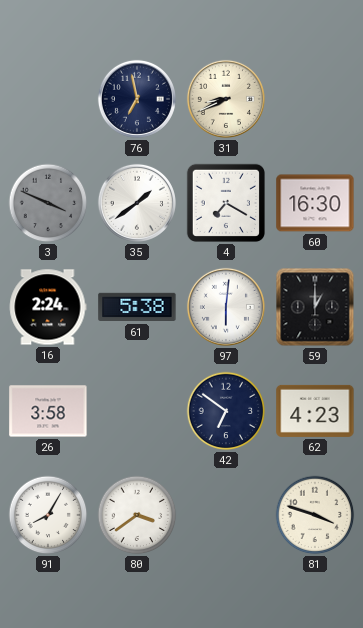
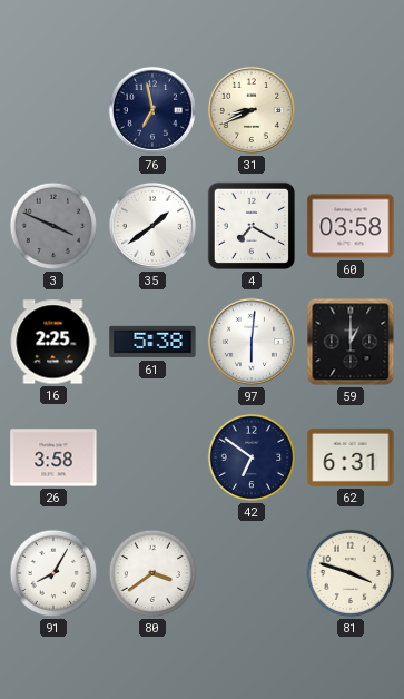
60: 16:30 -> 03:58
16: 2:24 -> 2:25
62: 4:23 -> 6:31
